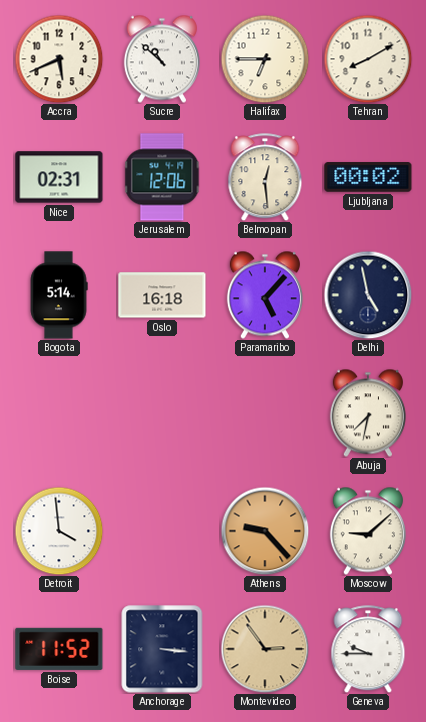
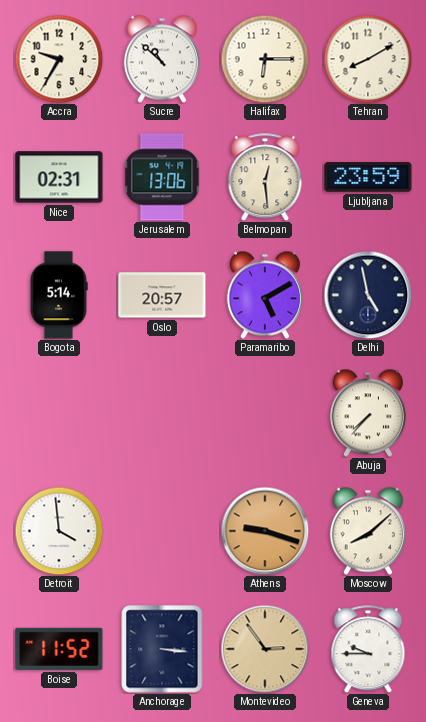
Accra: 5:41 -> 9:35
Halifax: 6:45 -> 6:15
Jerusalem: 12:06 -> 13:06
Ljubljana: 00:02 -> 23:59
Oslo: 16:18 -> 20:57
Paramaribo: 5:07 -> 5:10
Abuja: 7:32 -> 7:37
Athens: 9:23 -> 9:18
Moscow: 9:08 -> 8:08
